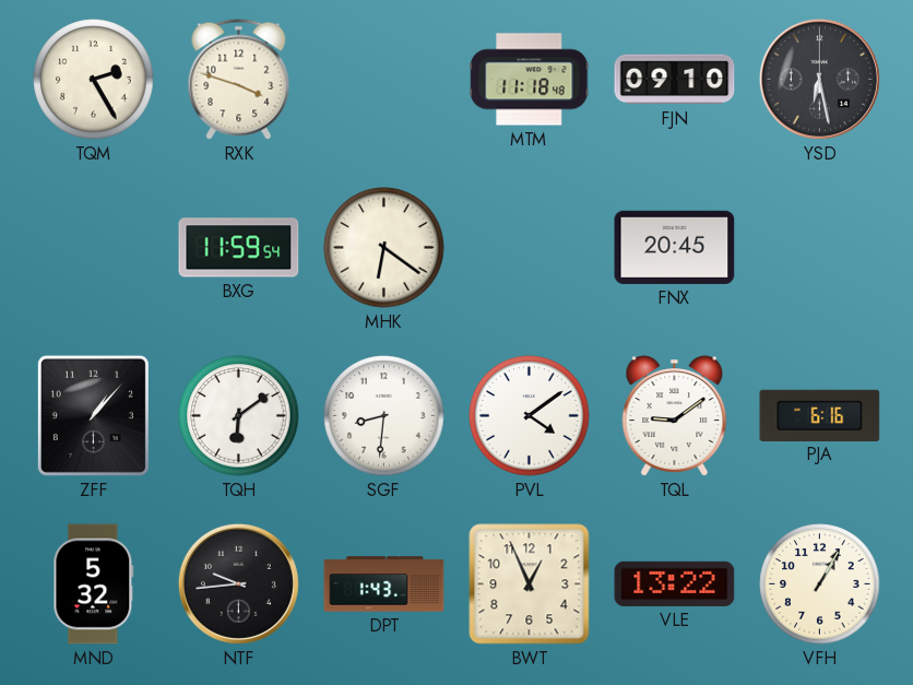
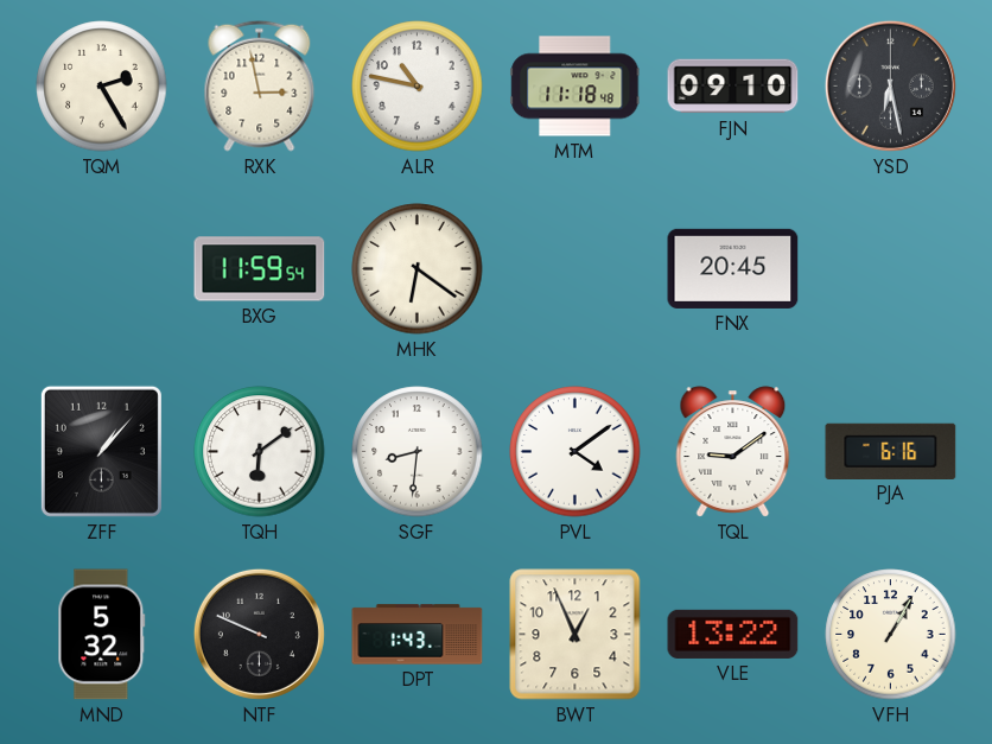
RXK: 3:48 -> 2:58
ALR: none -> 10:47
NTF: 9:44 -> 9:49
